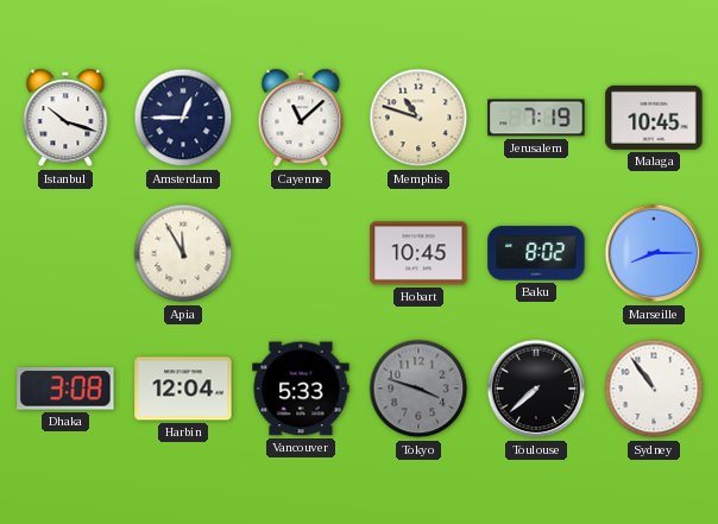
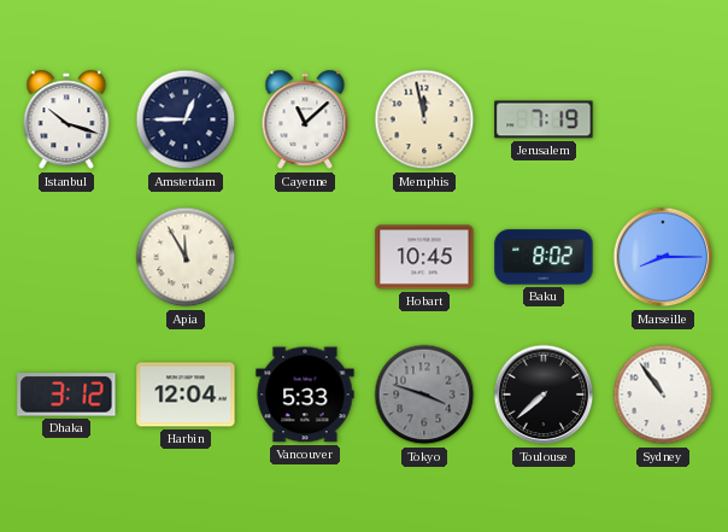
Memphis: 10:48 -> 11:58
Malaga: 10:45 -> none
Dhaka: 3:08 -> 3:12
